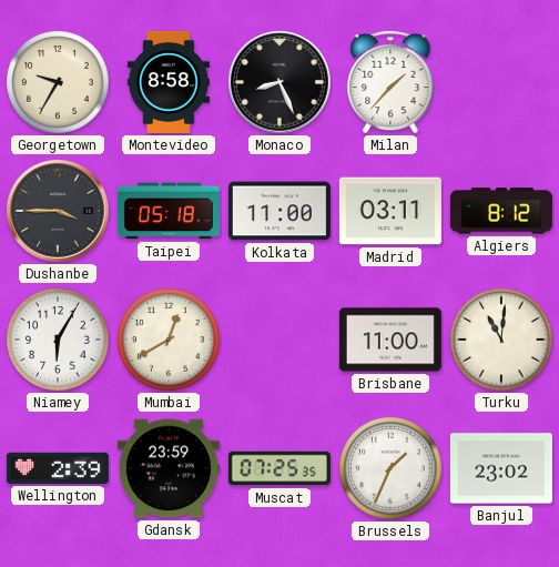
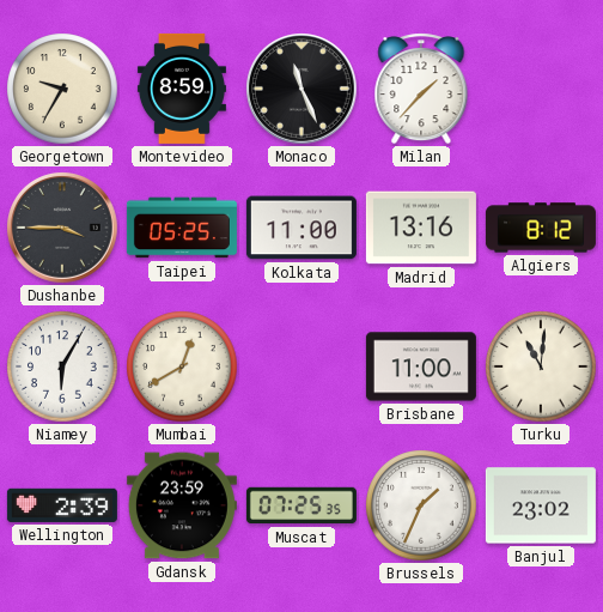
Montevideo: 8:58 -> 8:59
Monaco: 8:26 -> 11:26
Taipei: 05:18 -> 05:25
Madrid: 03:11 -> 13:16
